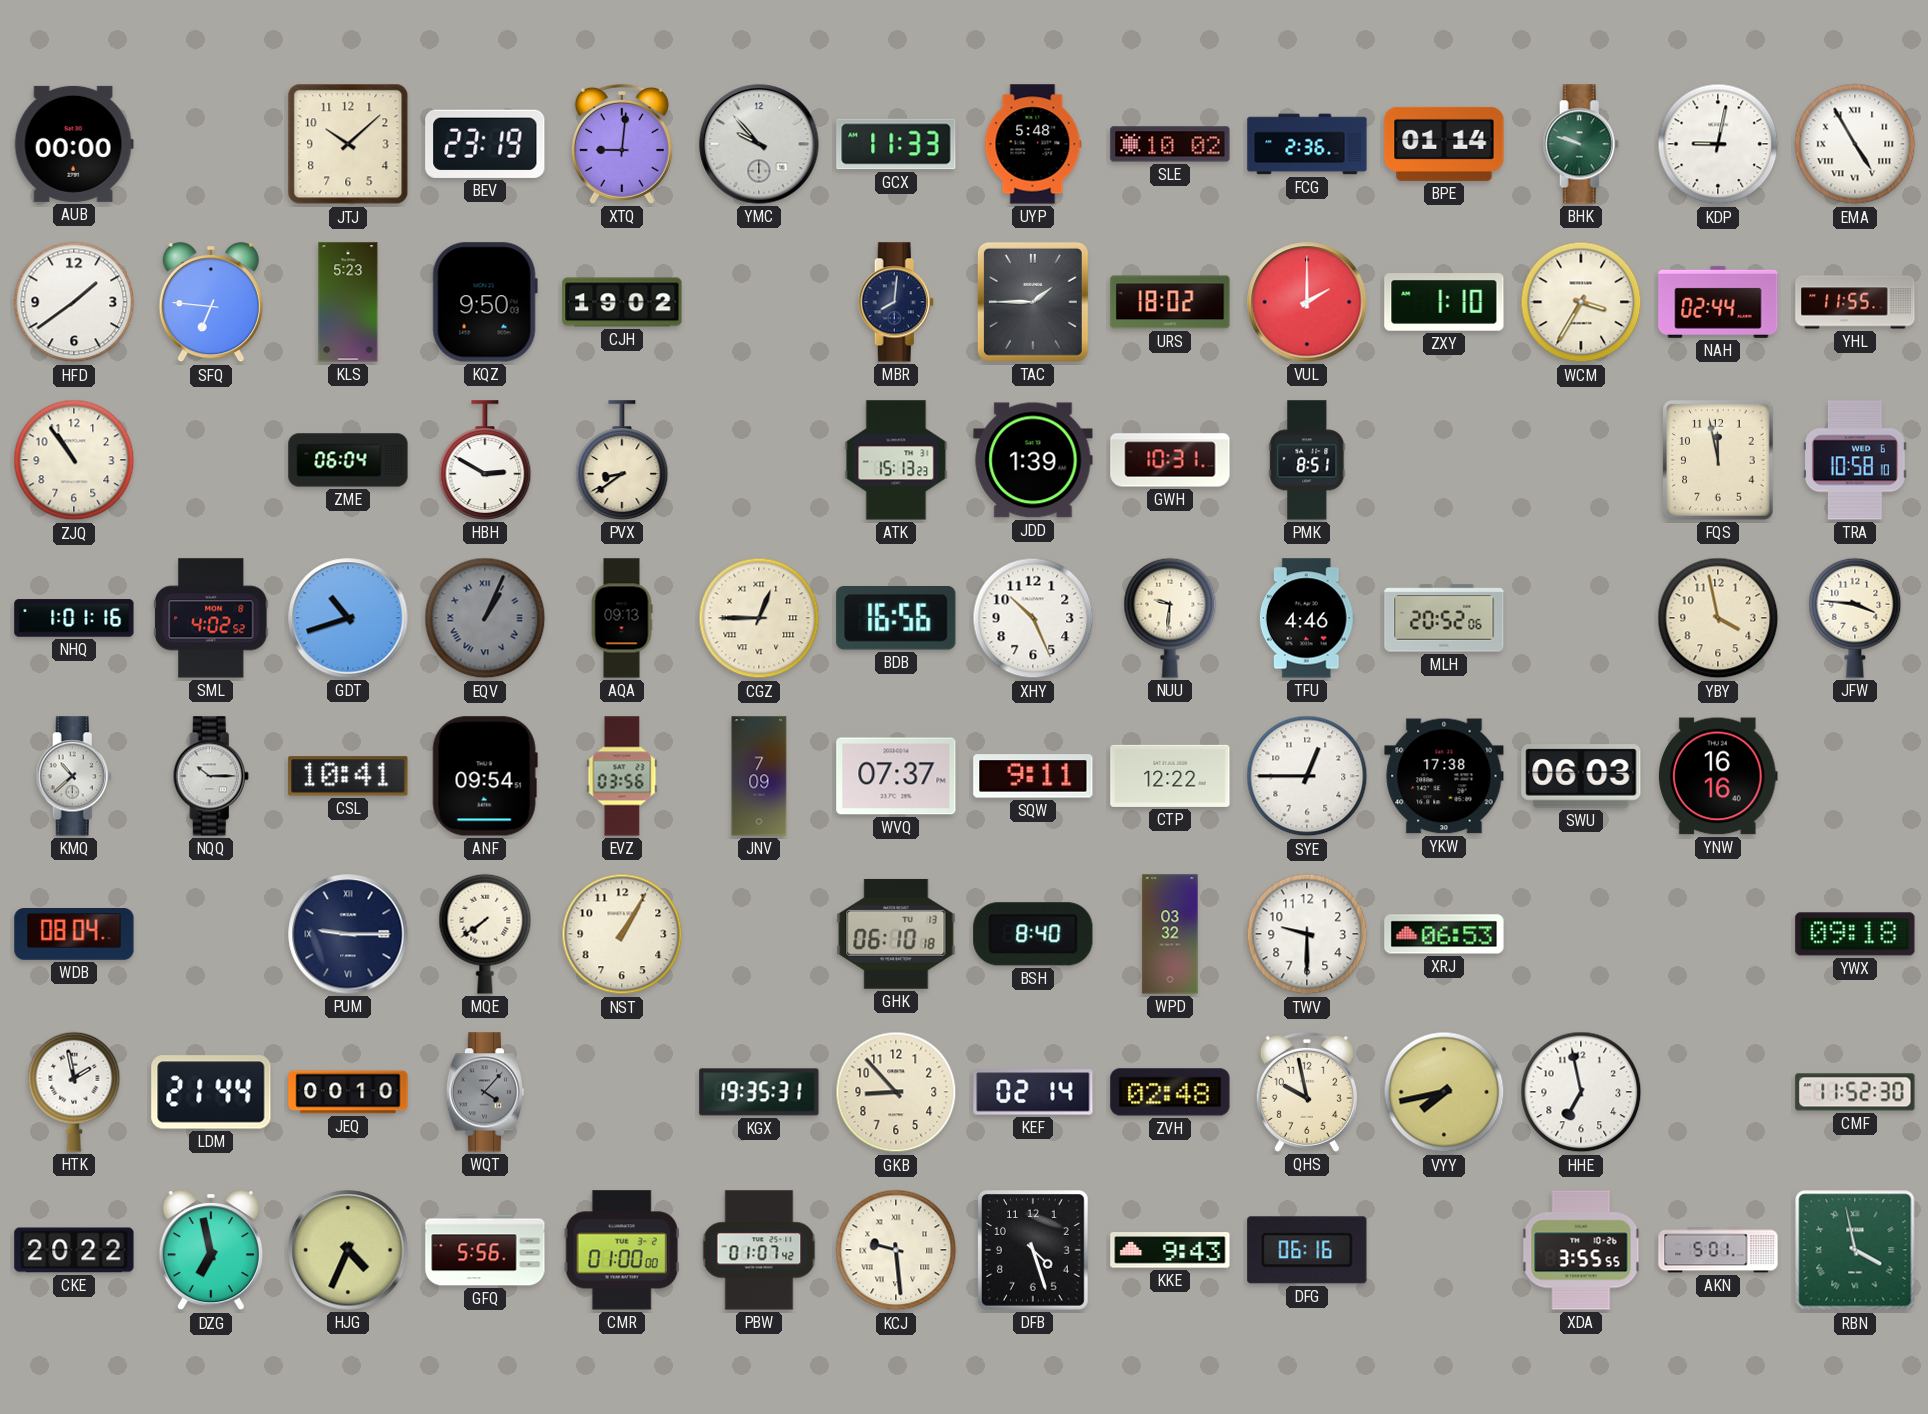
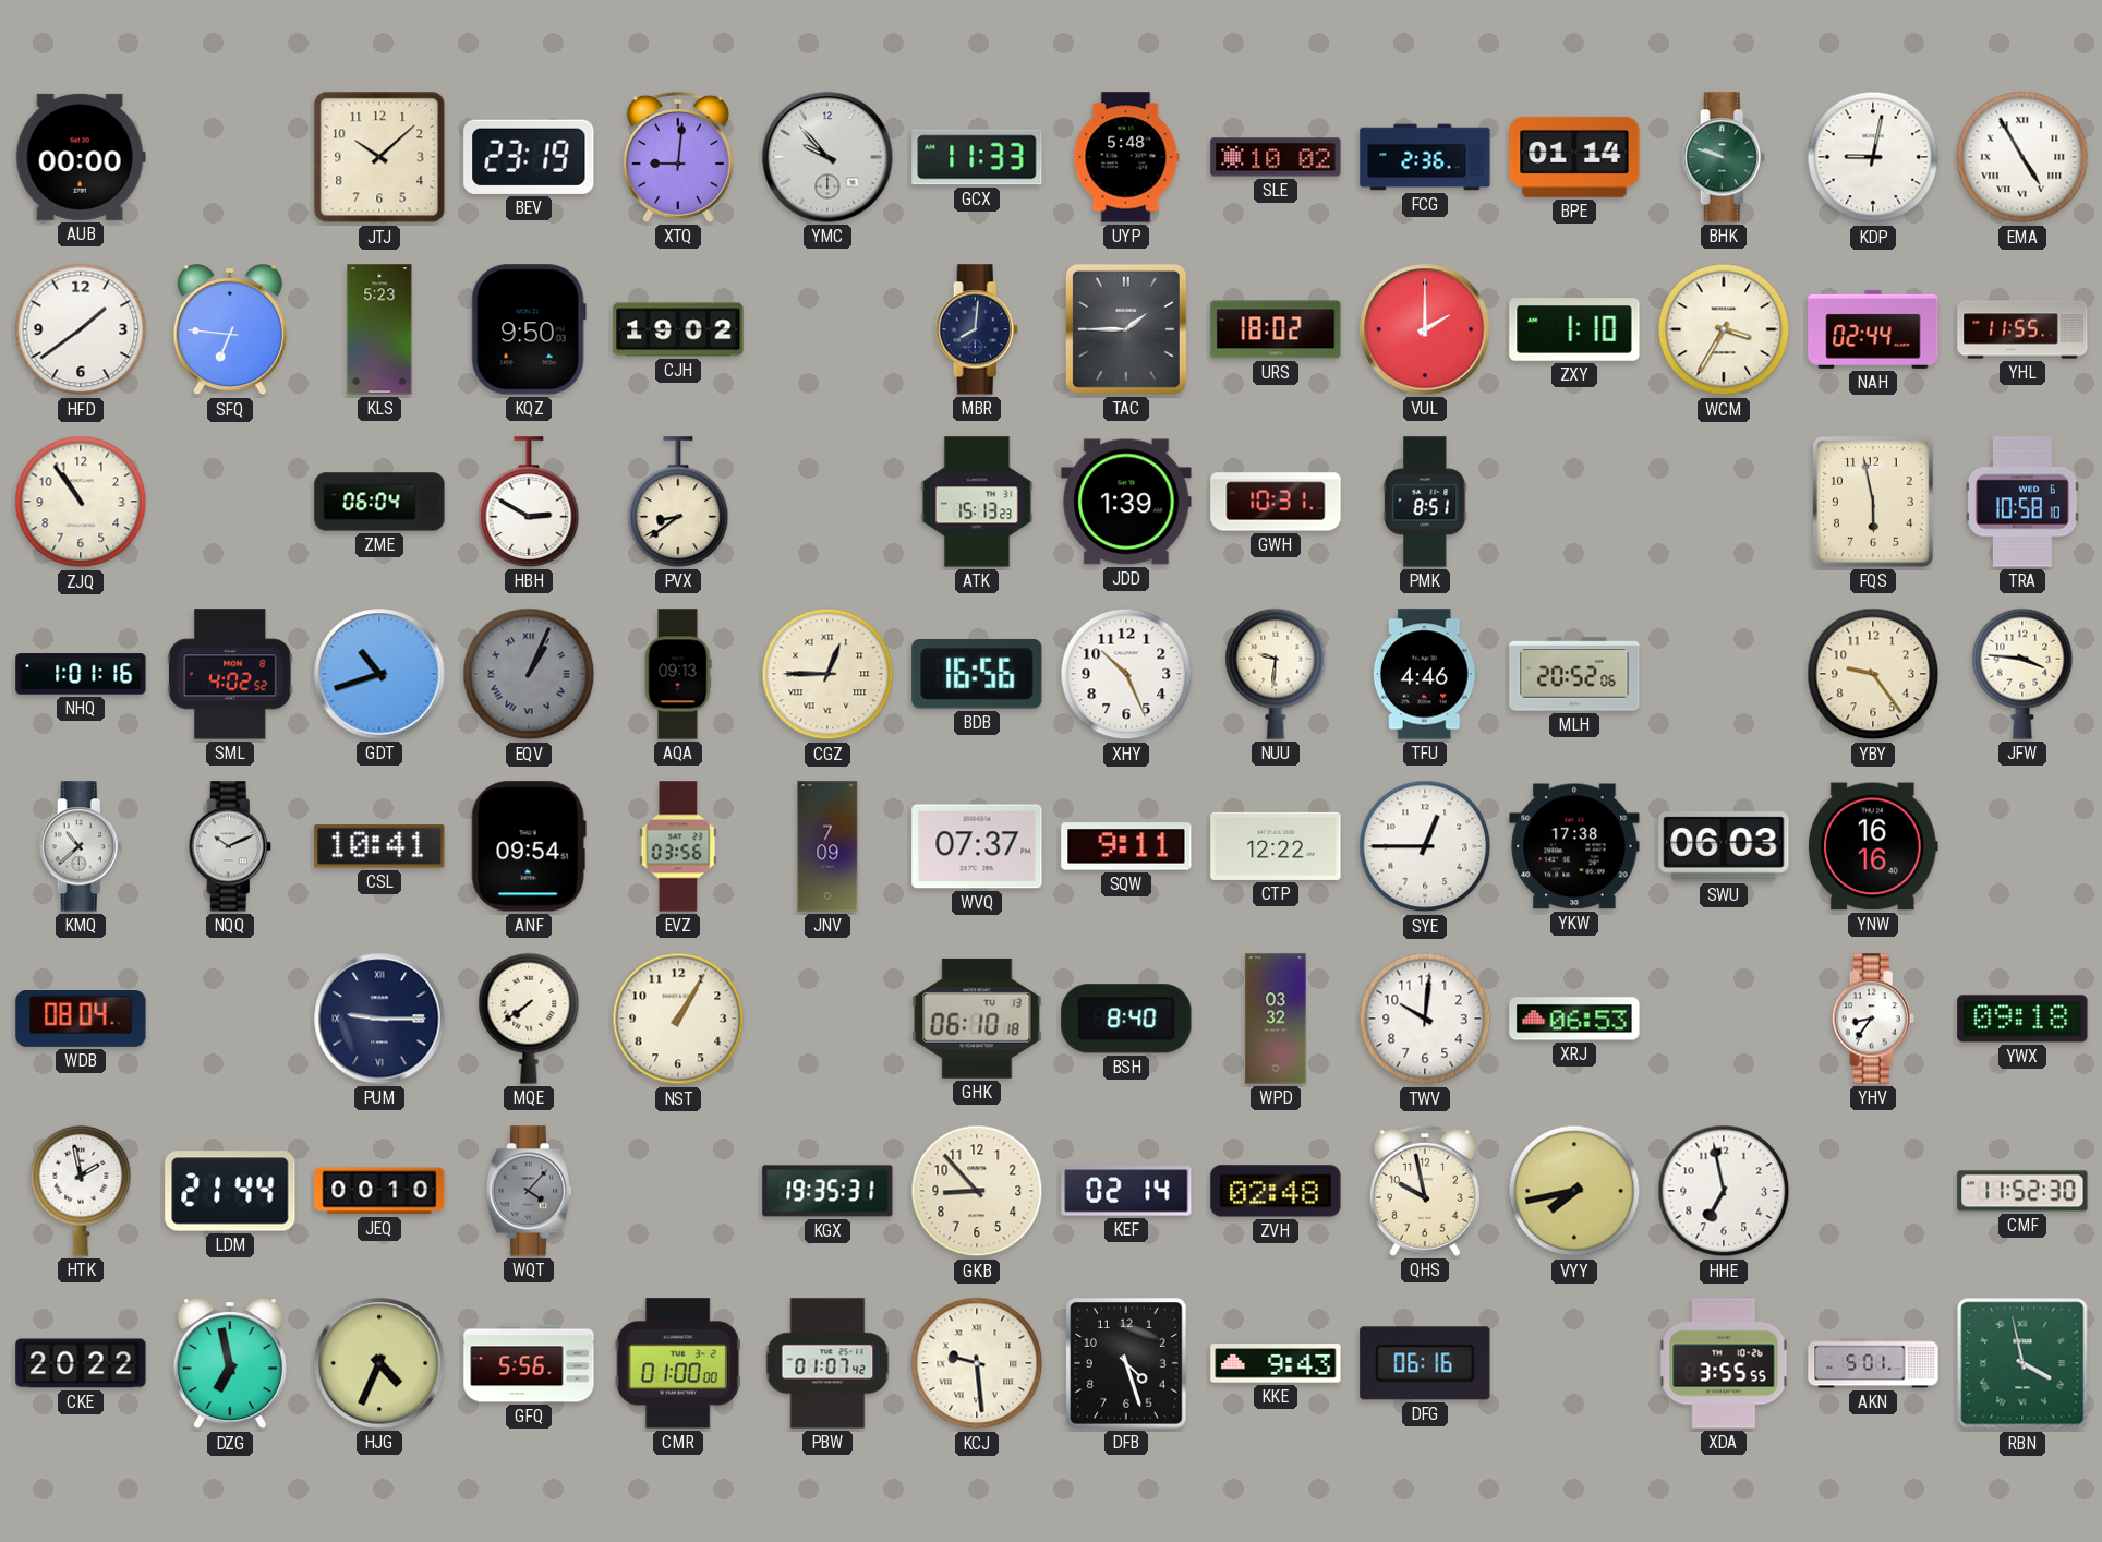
FQS: 11:58 -> 5:58
YBY: 3:58 -> 9:24
NQQ: 10:15 -> 10:11
TWV: 9:30 -> 10:01
YHV: none -> 8:36
